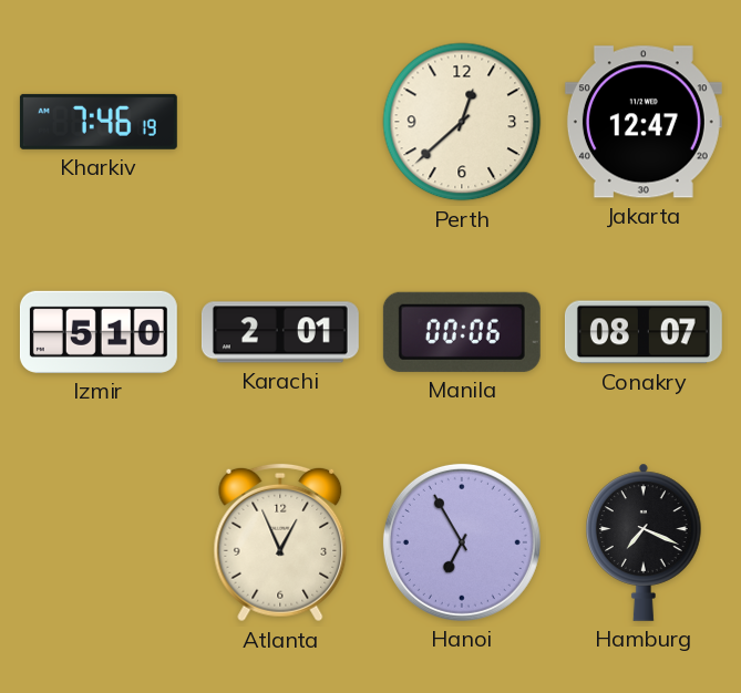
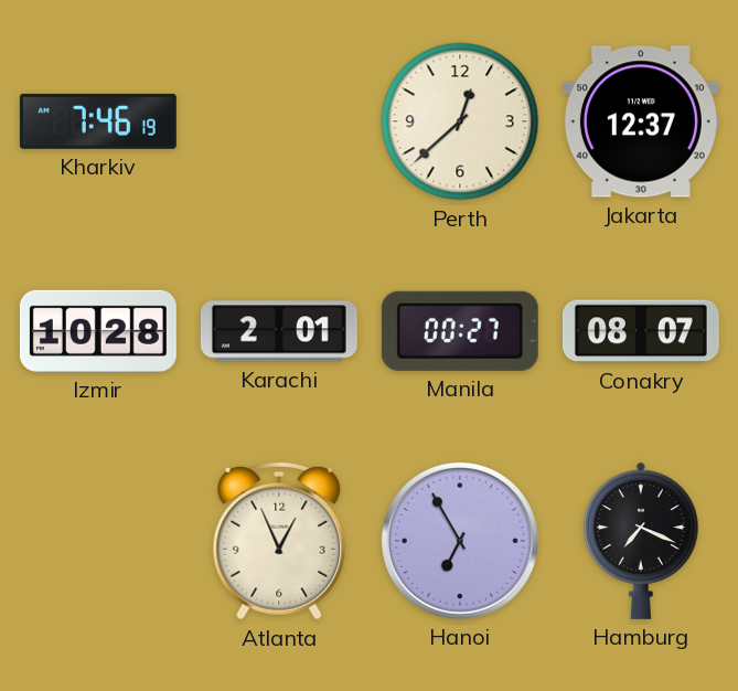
Jakarta: 12:47 -> 12:37
Izmir: 5:10 -> 10:28
Manila: 00:06 -> 00:27
